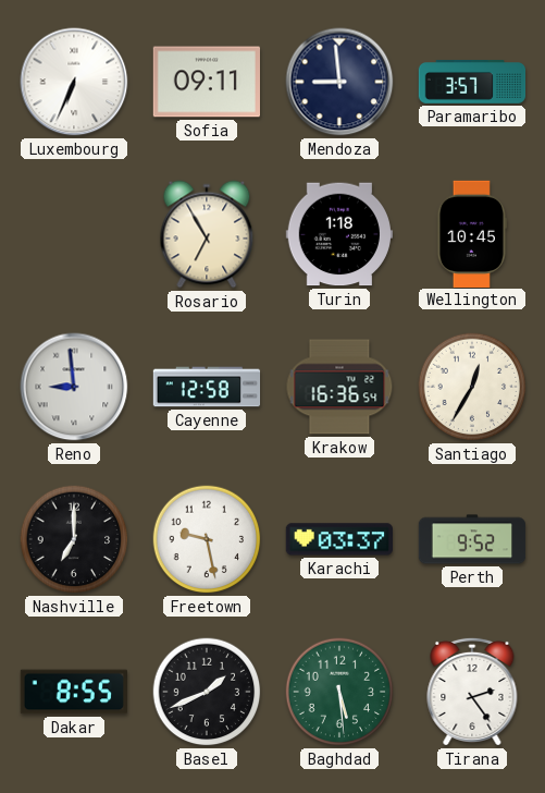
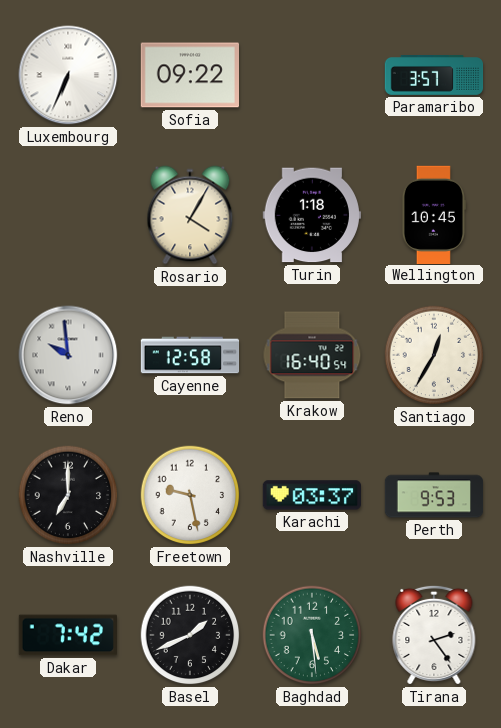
Sofia: 09:11 -> 09:22
Mendoza: 8:59 -> none
Rosario: 6:55 -> 4:05
Reno: 8:59 -> 9:59
Krakow: 16:36 -> 16:40
Perth: 9:52 -> 9:53
Dakar: 8:55 -> 7:42
